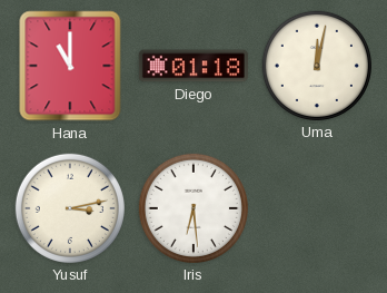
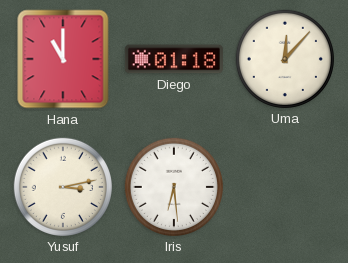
Uma: 12:02 -> 12:07
